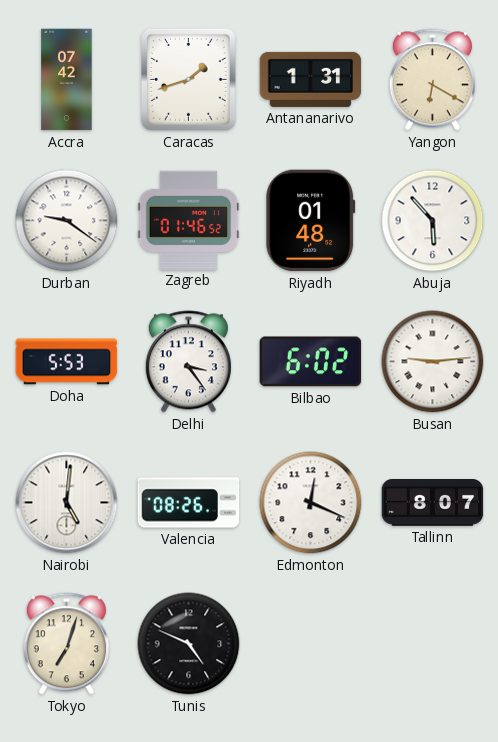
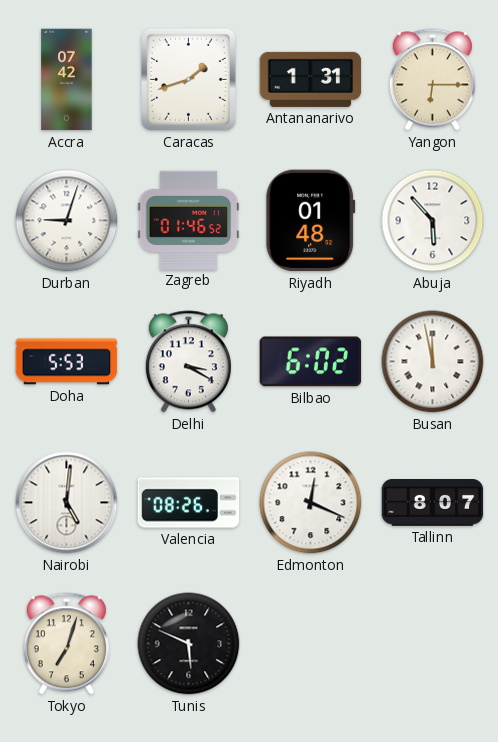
Yangon: 6:20 -> 6:15
Durban: 9:21 -> 9:03
Delhi: 3:24 -> 3:20
Busan: 9:14 -> 11:58
Tunis: 4:49 -> 5:49
